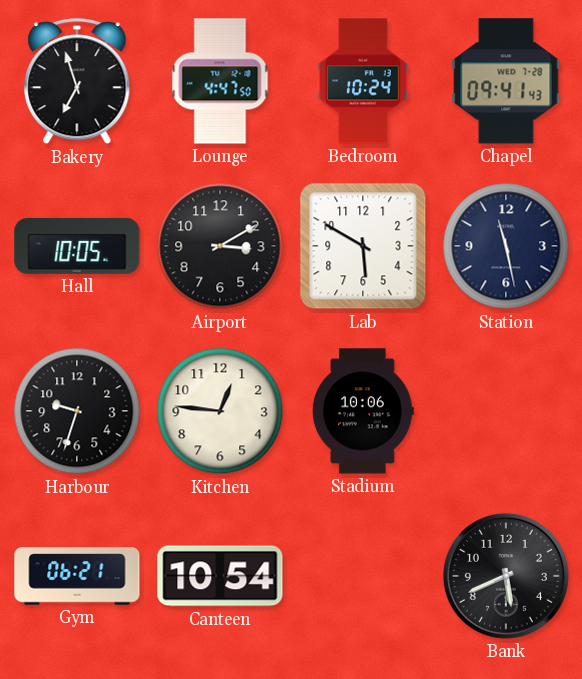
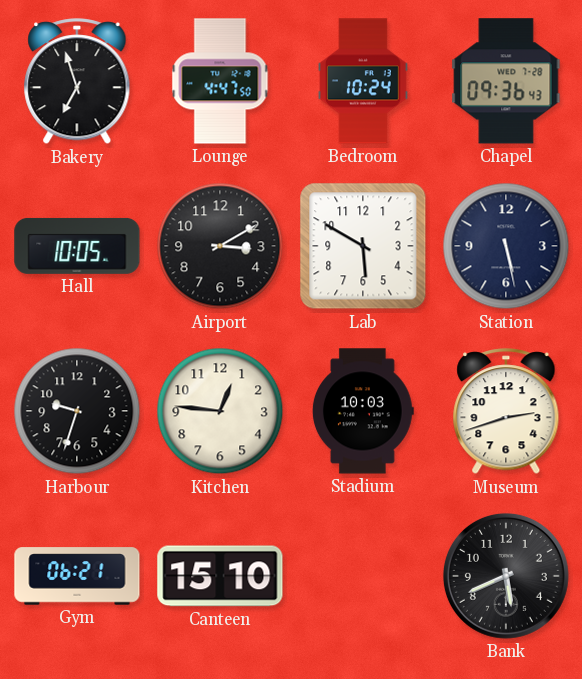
Chapel: 09:41 -> 09:36
Station: 11:28 -> 5:28
Stadium: 10:06 -> 10:03
Museum: none -> 2:42
Canteen: 10:54 -> 15:10
